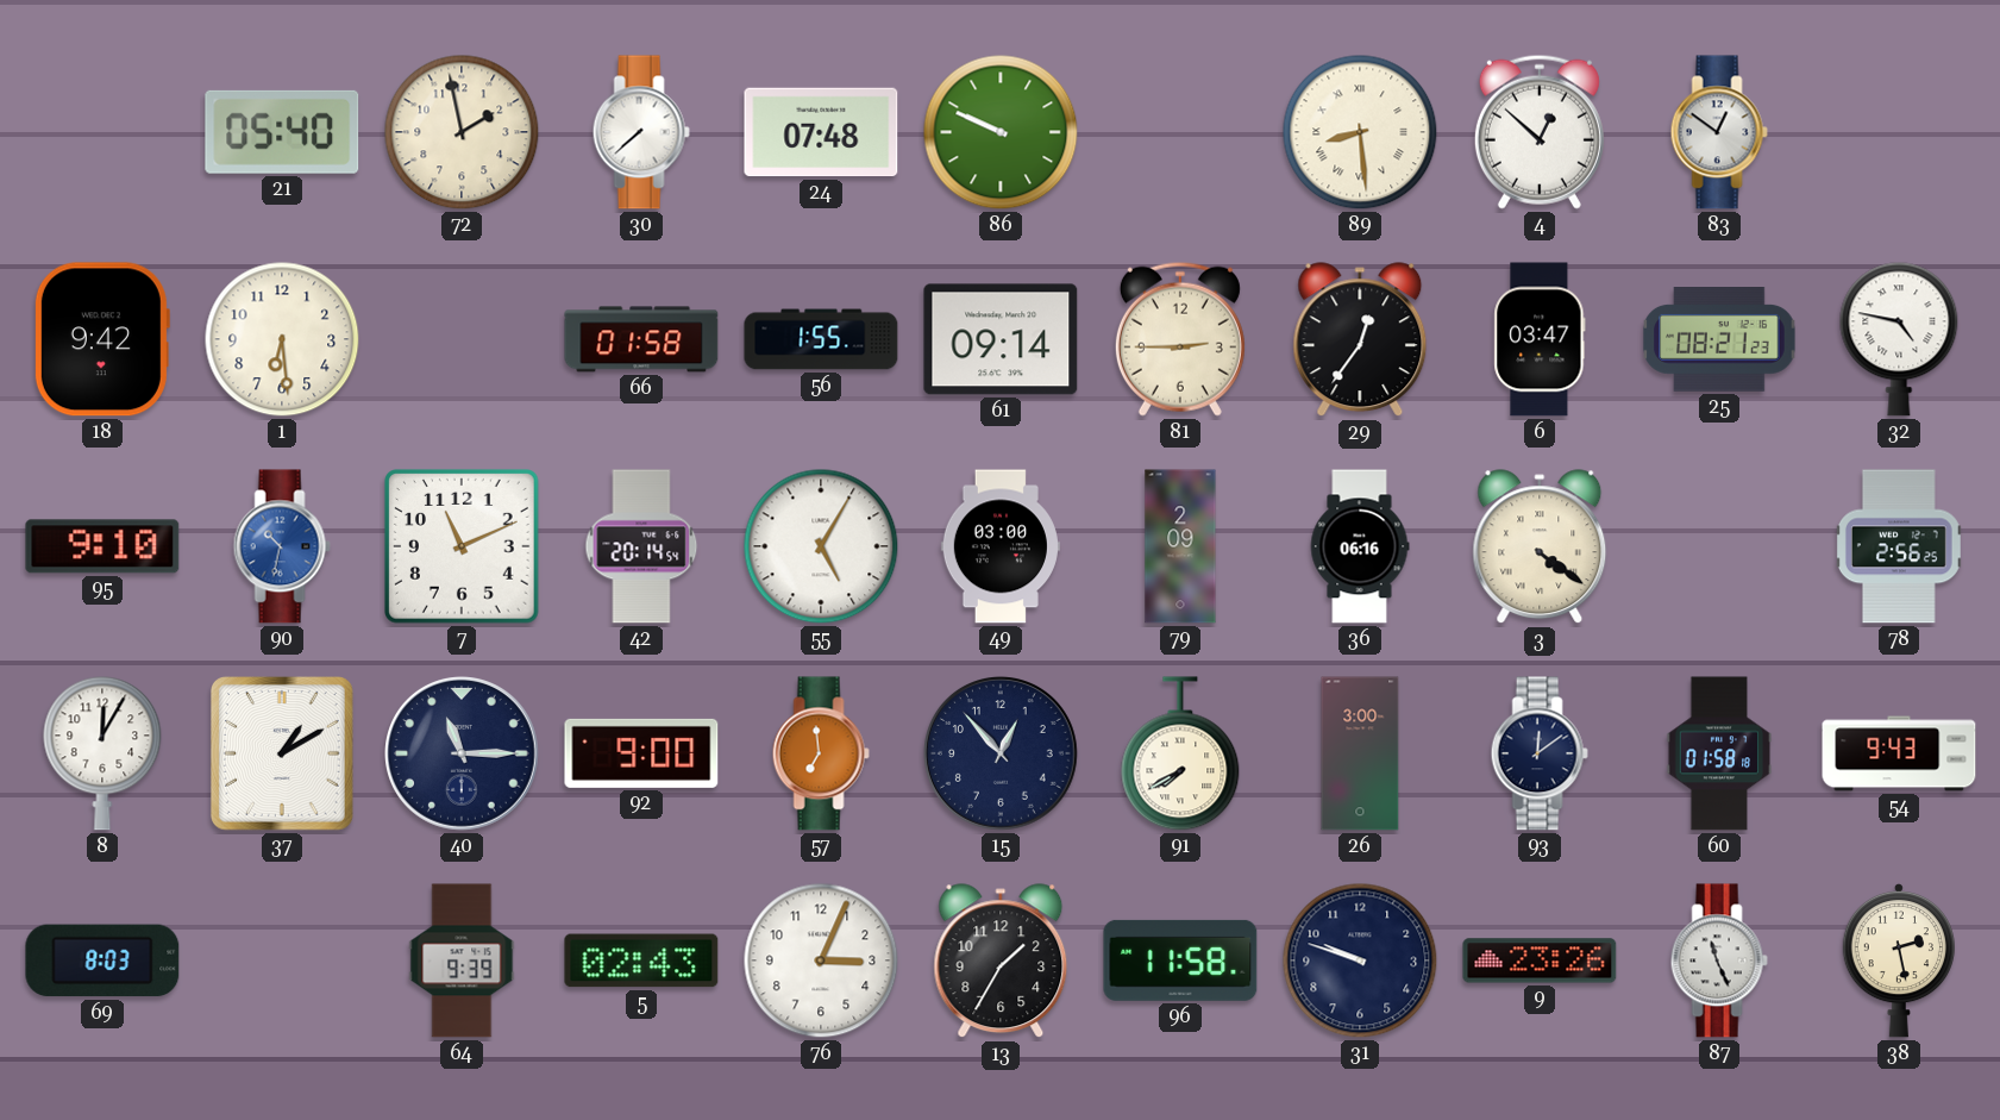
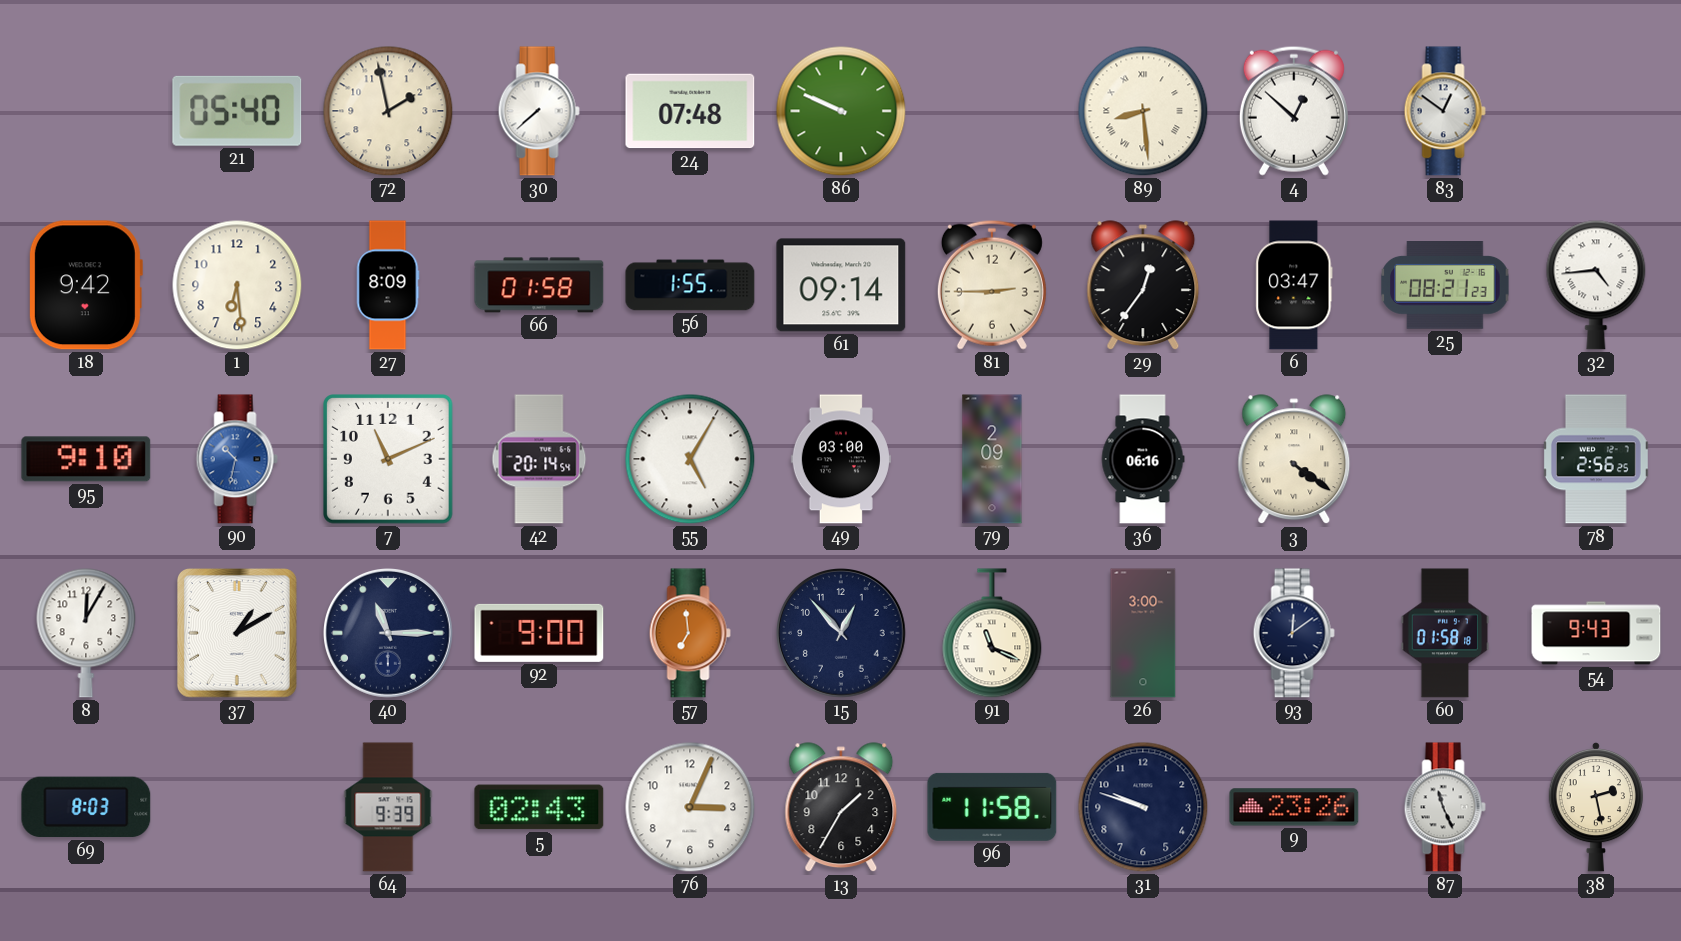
27: none -> 8:09
32: 4:47 -> 4:44
91: 7:40 -> 11:19
